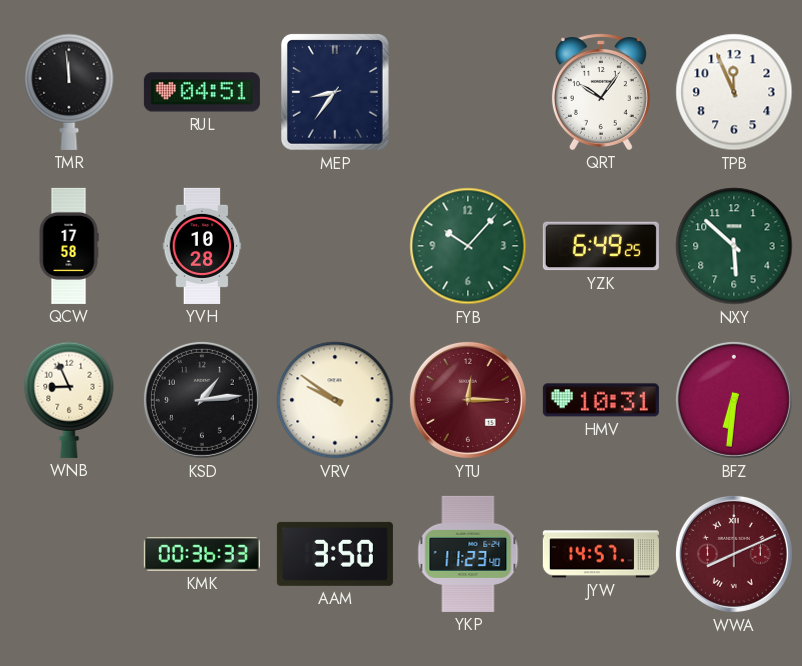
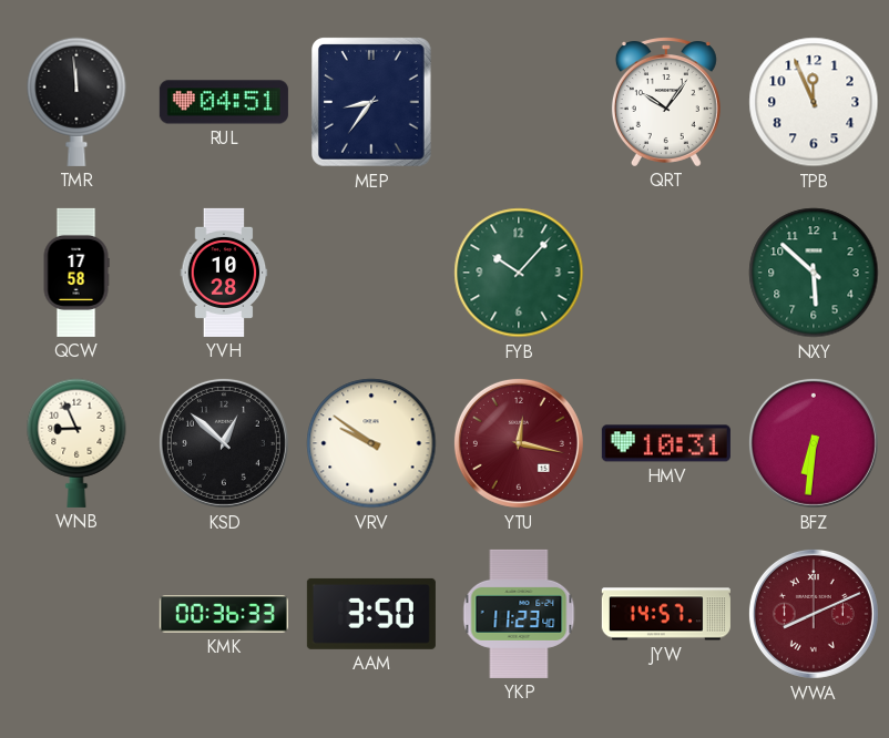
YZK: 6:49 -> none
KSD: 1:14 -> 12:52
YTU: 12:15 -> 12:17
